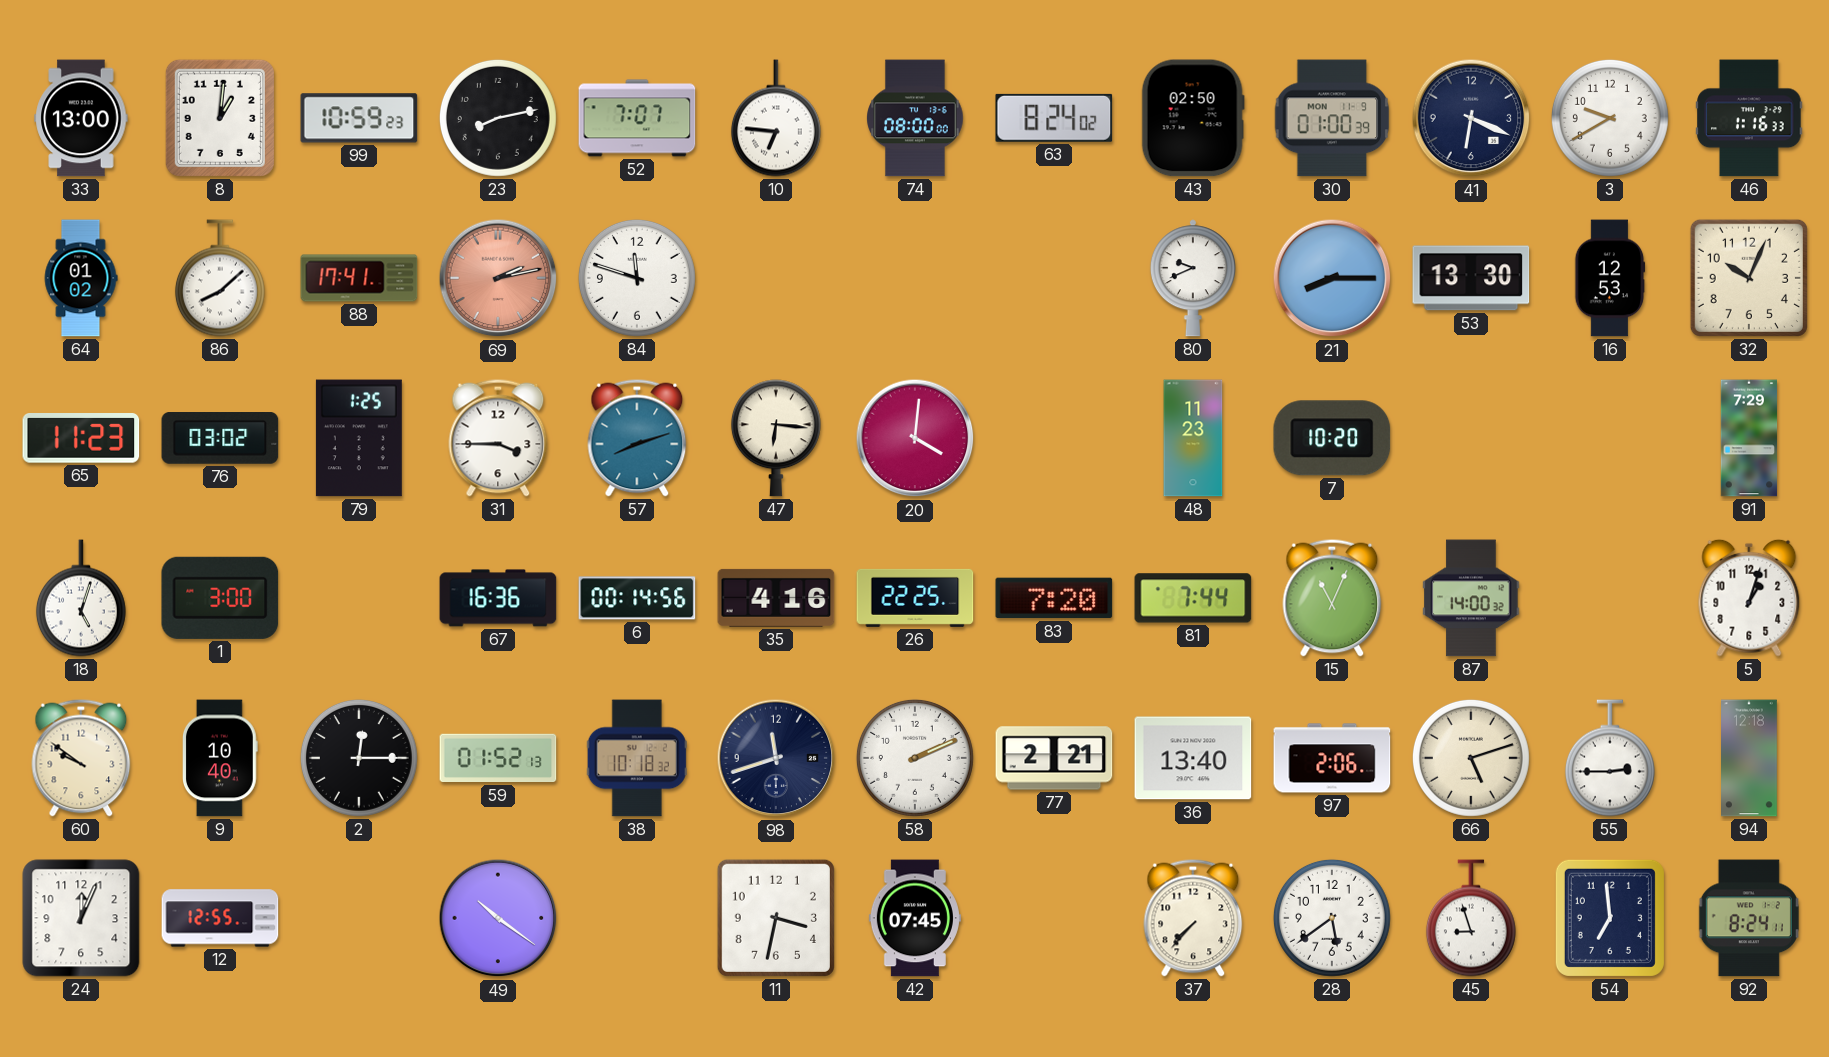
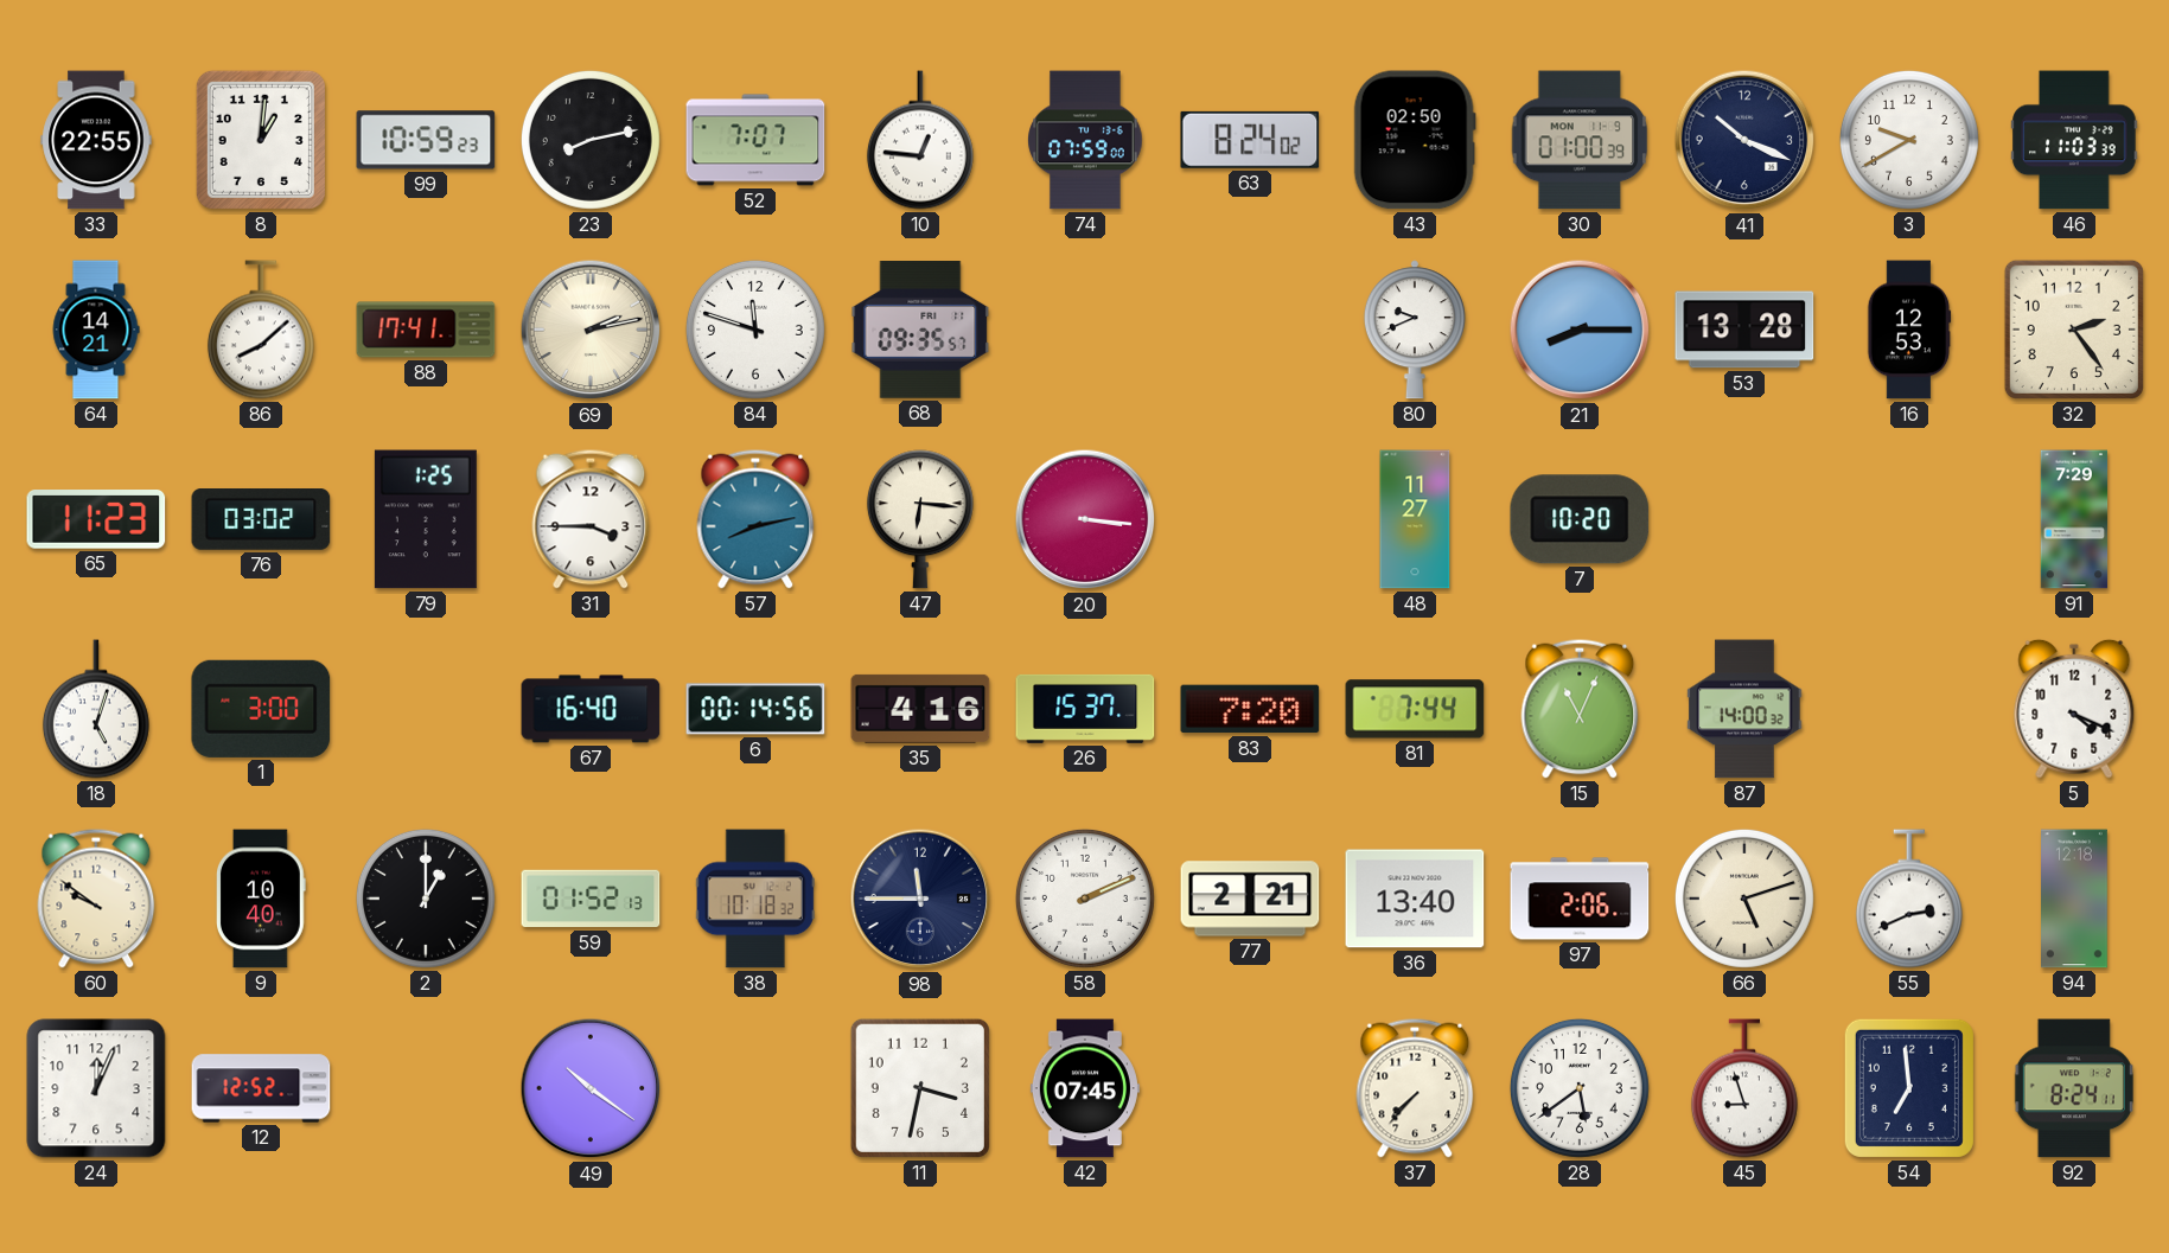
33: 13:00 -> 22:55
10: 6:46 -> 12:46
74: 08:00 -> 07:59
41: 6:19 -> 10:19
46: 1:16 -> 11:03
64: 01:02 -> 14:21
69 dial: salmon -> cream
68: none -> 09:35
53: 13:30 -> 13:28
32: 10:04 -> 2:24
57: 8:12 -> 8:13
20: 4:01 -> 3:16
48: 11:23 -> 11:27
67: 16:36 -> 16:40
26: 22:25 -> 15:37
5: 1:03 -> 4:19
2: 12:15 -> 1:00
98: 11:42 -> 11:45
55: 2:45 -> 2:41
12: 12:55 -> 12:52
